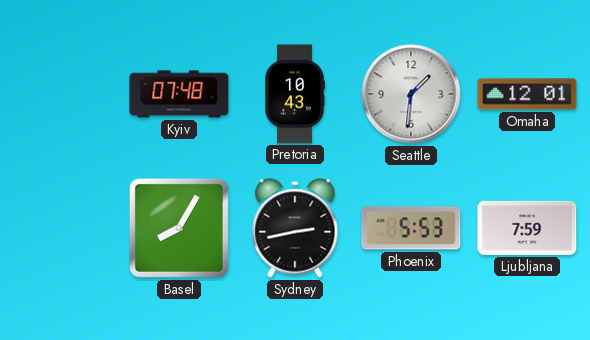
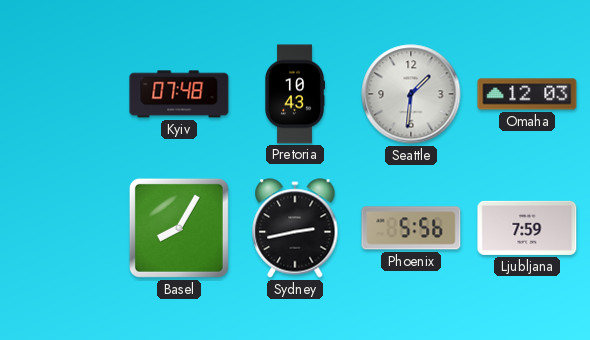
Omaha: 12:01 -> 12:03
Phoenix: 5:53 -> 5:56
